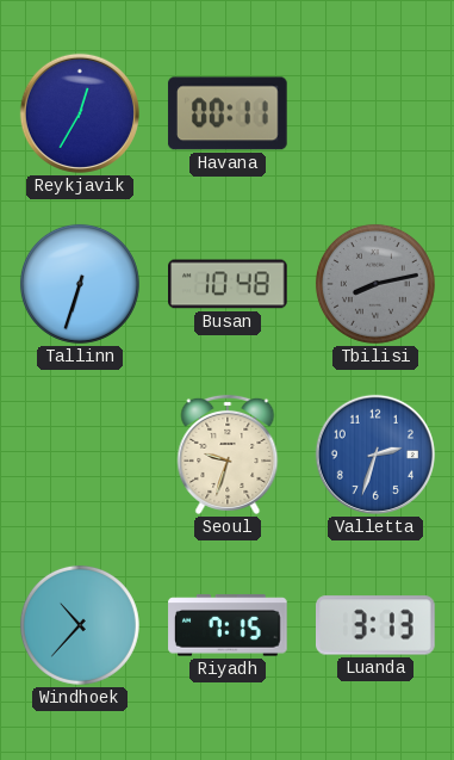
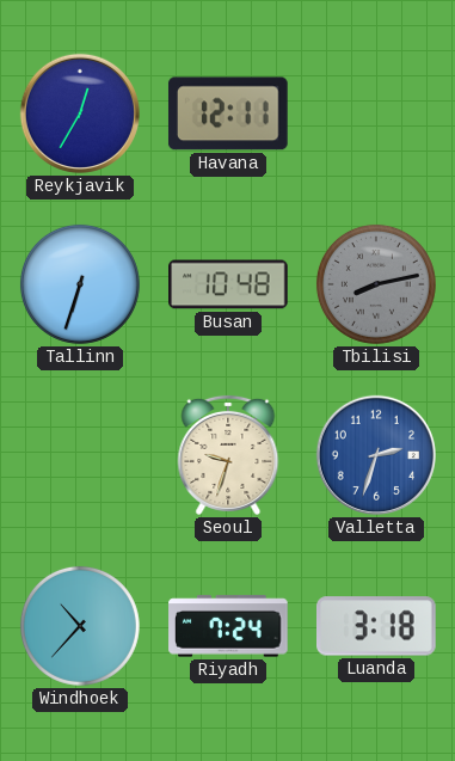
Havana: 00:11 -> 12:11
Riyadh: 7:15 -> 7:24
Luanda: 3:13 -> 3:18
